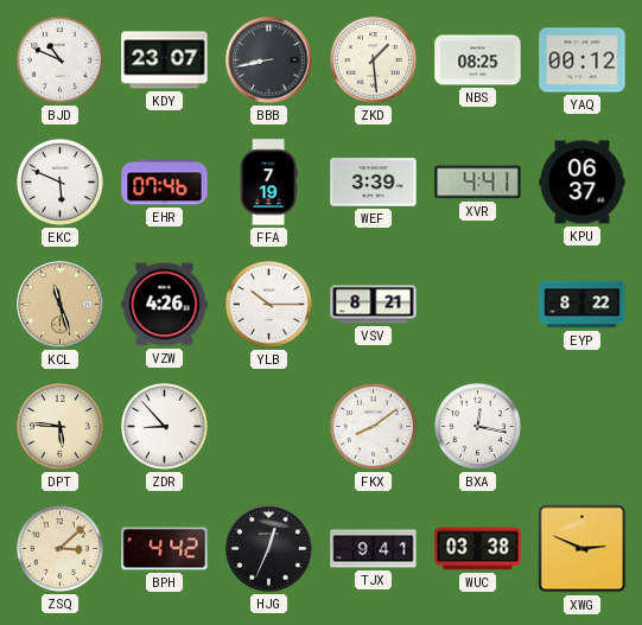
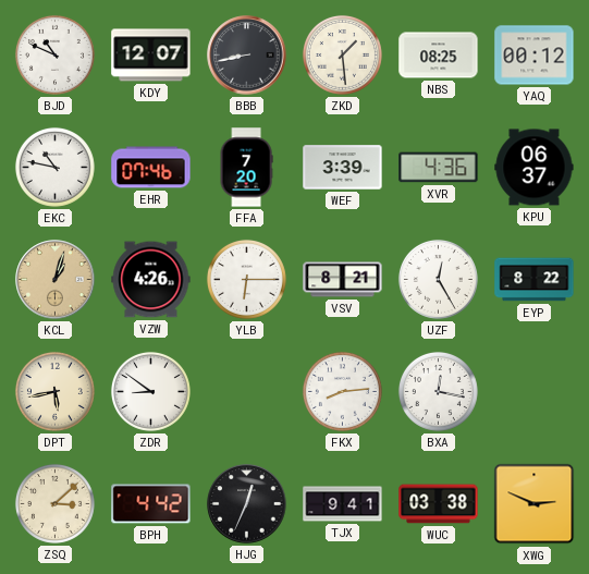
KDY: 23:07 -> 12:07
EKC: 5:49 -> 10:47
FFA: 7:19 -> 7:20
XVR: 4:41 -> 4:36
KCL: 11:27 -> 1:03
YLB: 10:15 -> 6:15
UZF: none -> 12:25
DPT: 5:46 -> 5:43
ZDR: 8:53 -> 8:51
FKX: 8:09 -> 8:14
